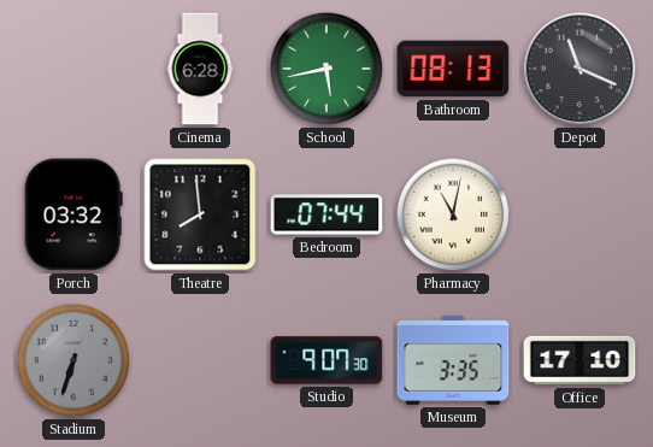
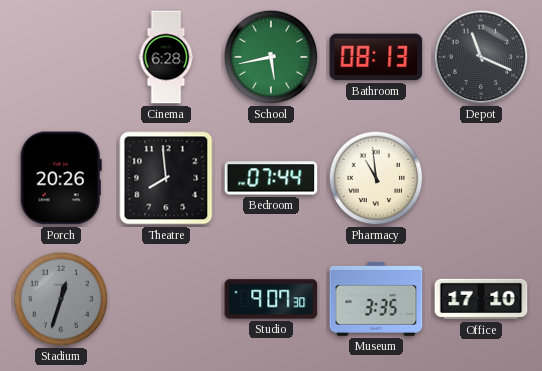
Porch: 03:32 -> 20:26
Pharmacy: 11:02 -> 10:59
Stadium: 6:33 -> 12:33
